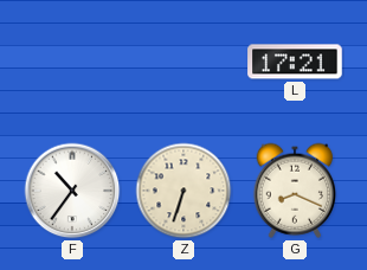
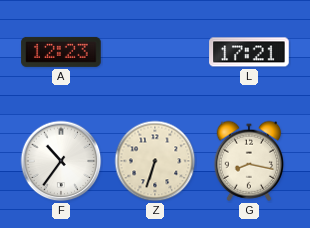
A: none -> 12:23
G: 8:19 -> 8:17
